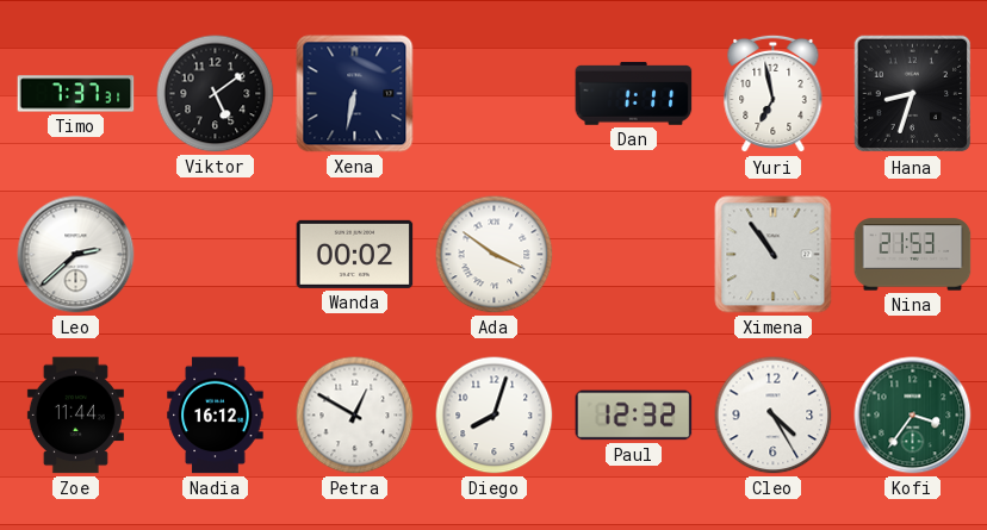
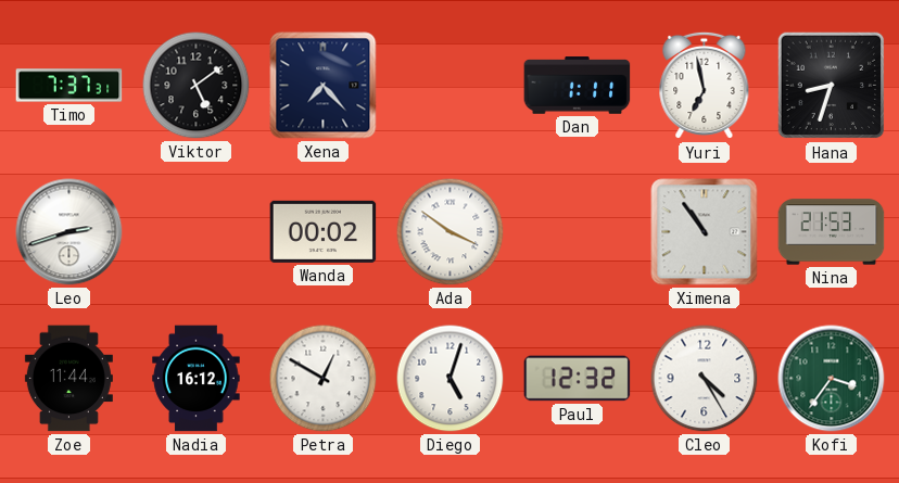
Xena: 6:32 -> 7:23
Leo: 2:38 -> 2:42
Diego: 8:03 -> 5:03
